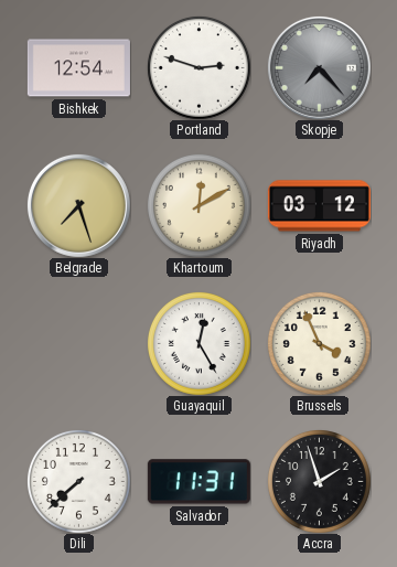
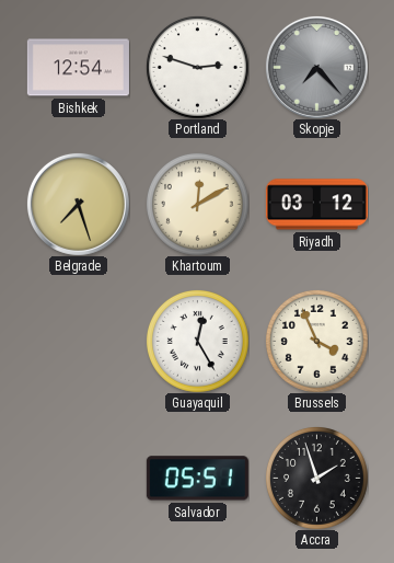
Dili: 7:38 -> none
Salvador: 11:31 -> 05:51
